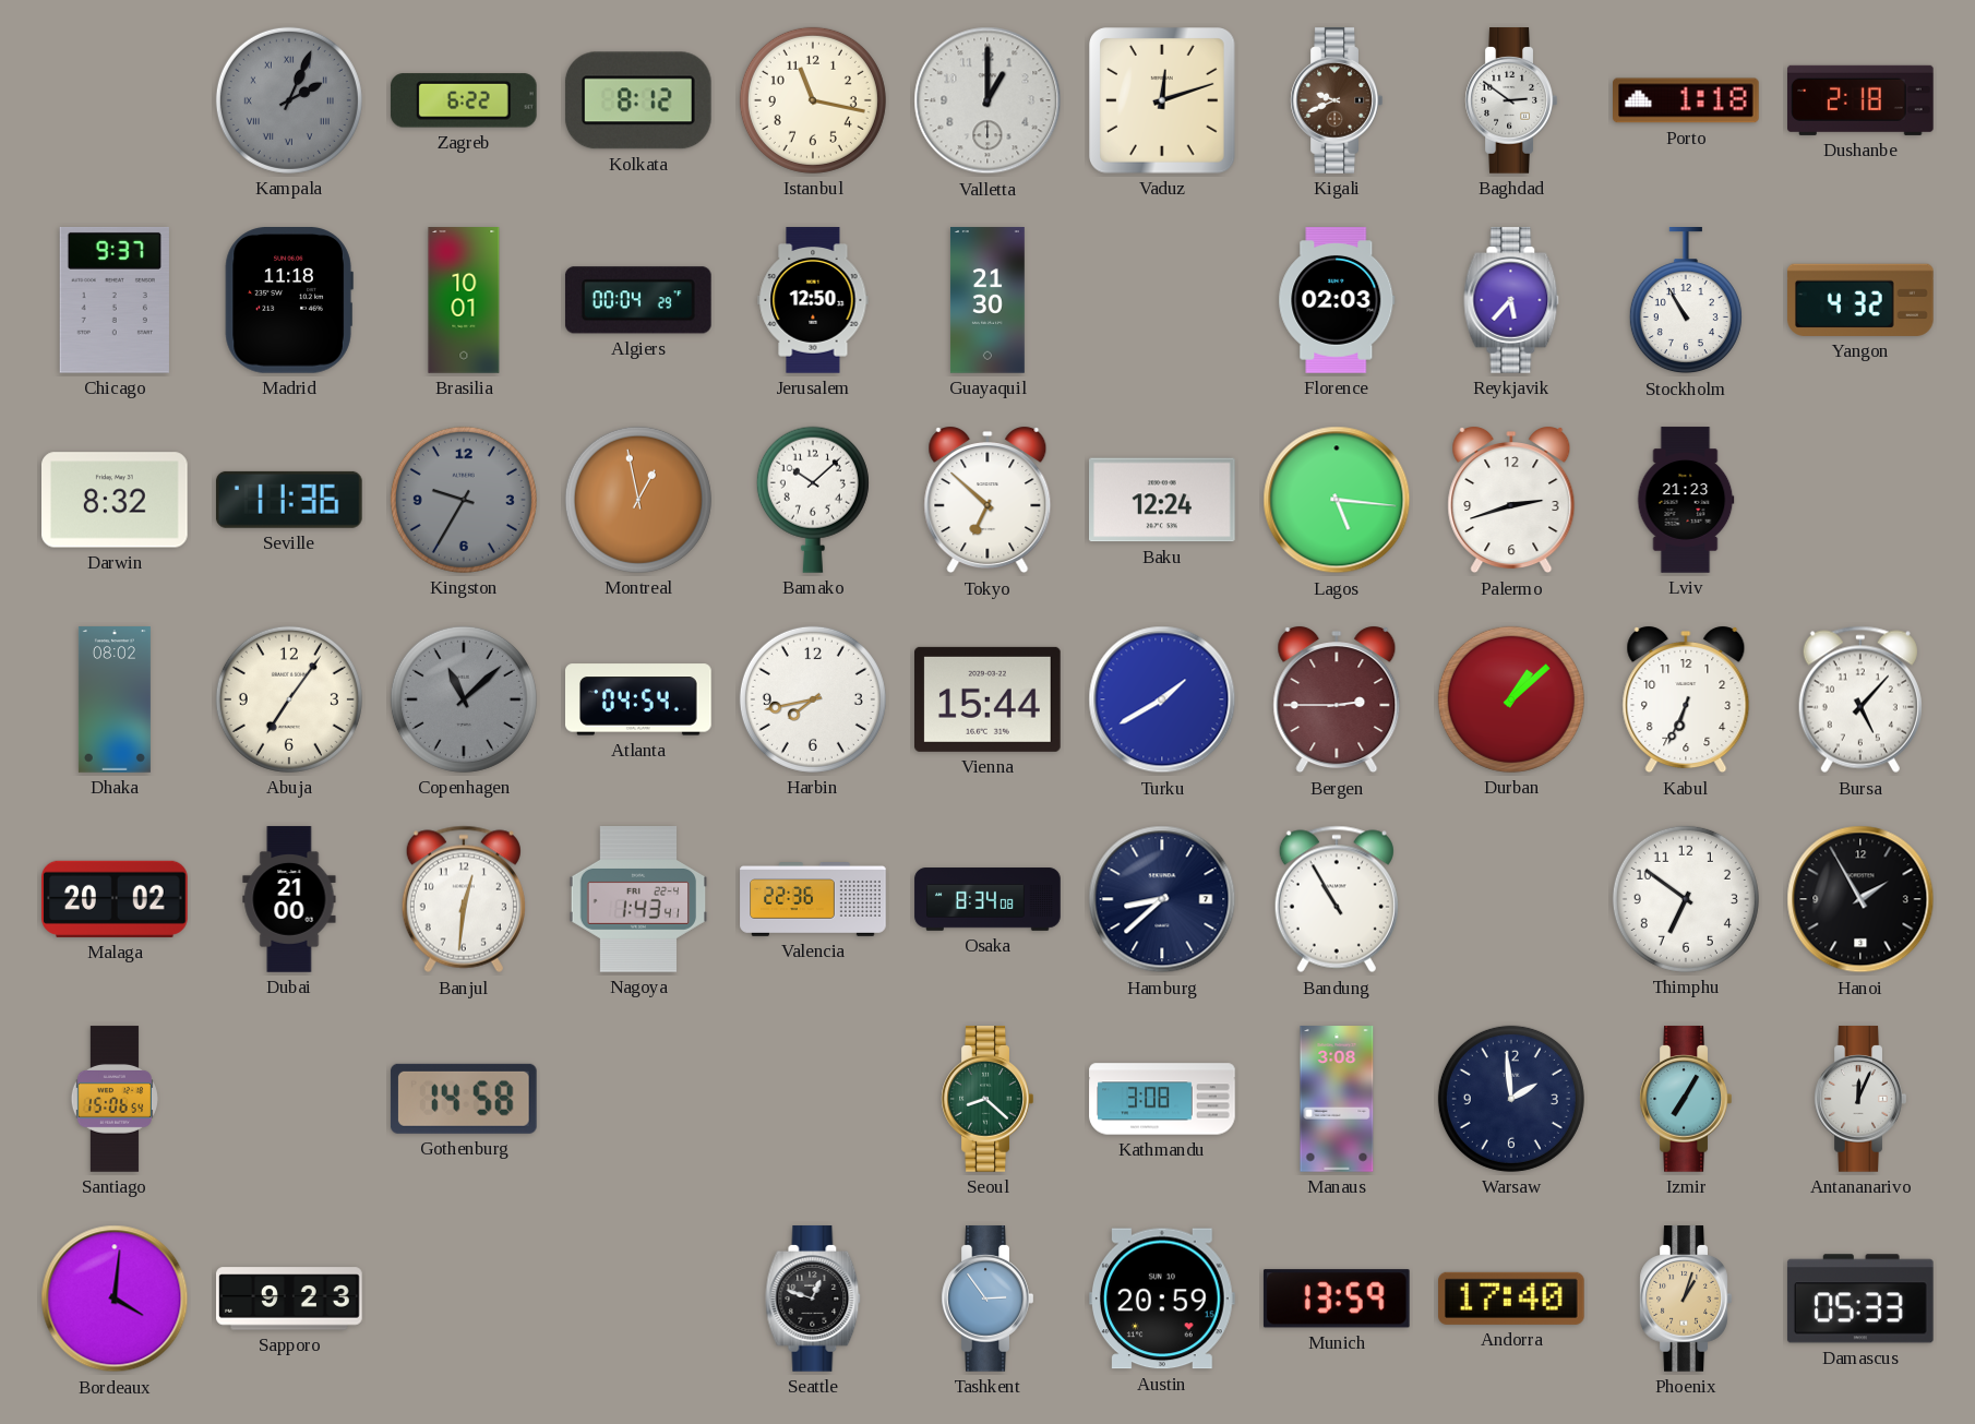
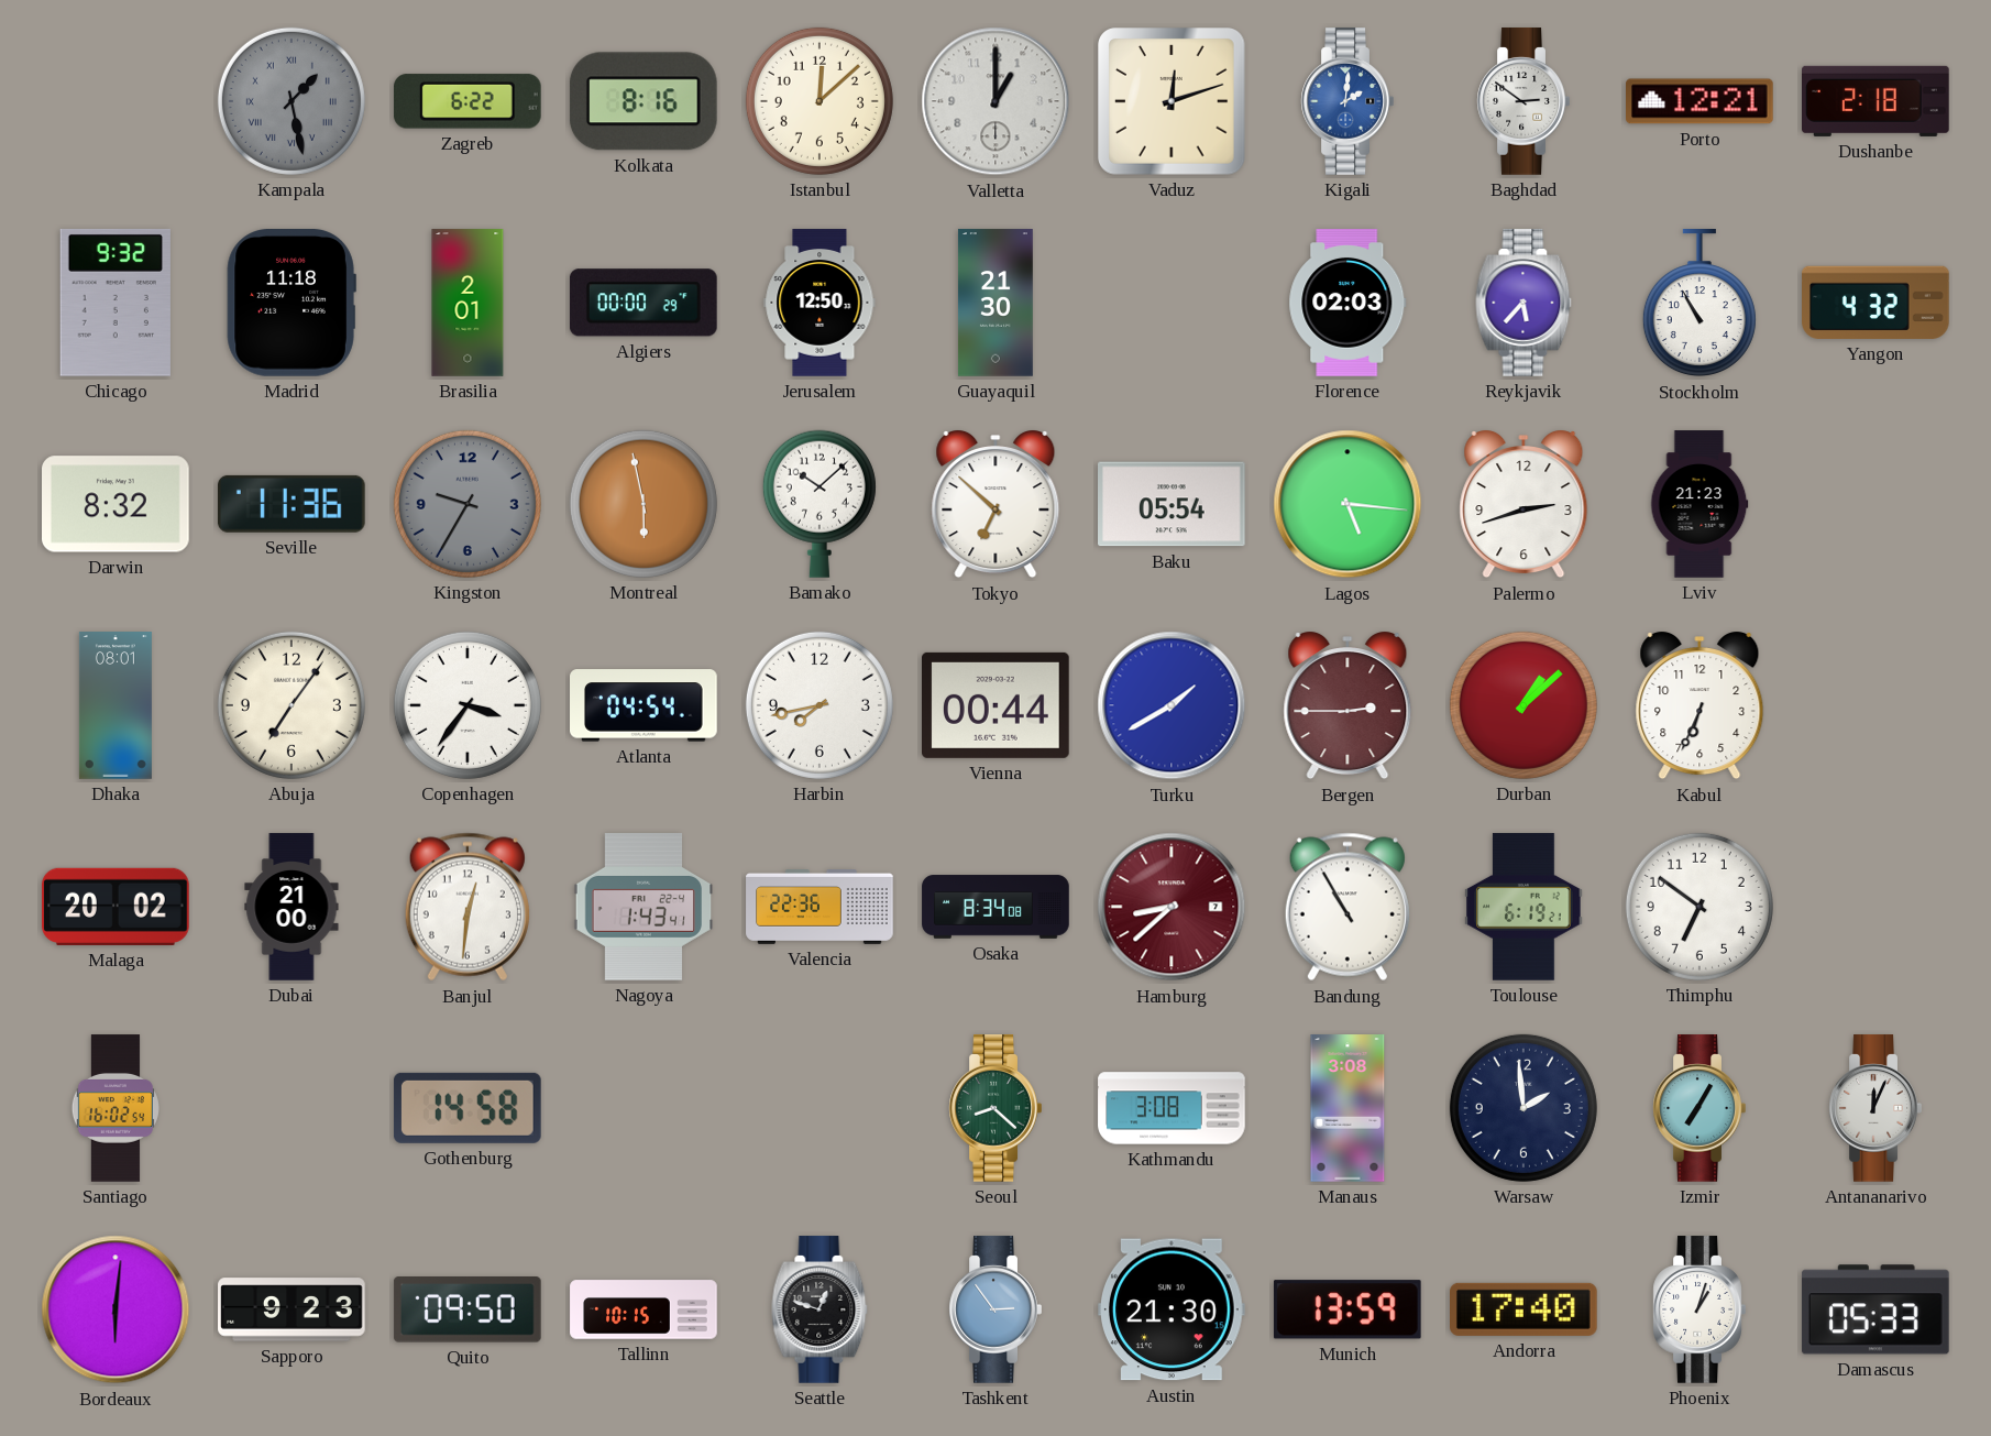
Kampala: 2:04 -> 1:28
Kolkata: 8:12 -> 8:16
Istanbul: 11:17 -> 12:08
Kigali: 9:41 -> 2:01
Kigali dial: brown -> blue
Porto: 1:18 -> 12:21
Chicago: 9:37 -> 9:32
Brasilia: 10:01 -> 2:01
Algiers: 00:04 -> 00:00
Montreal: 12:58 -> 5:58
Baku: 12:24 -> 05:54
Dhaka: 08:02 -> 08:01
Copenhagen: 11:08 -> 3:36
Copenhagen dial: grey -> white
Vienna: 15:44 -> 00:44
Bursa: 5:07 -> none
Hamburg dial: navy -> burgundy
Toulouse: none -> 6:19
Hanoi: 1:55 -> none
Santiago: 15:06 -> 16:02
Bordeaux: 4:01 -> 6:01
Quito: none -> 09:50
Tallinn: none -> 10:15
Austin: 20:59 -> 21:30
Phoenix dial: champagne -> white
